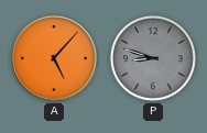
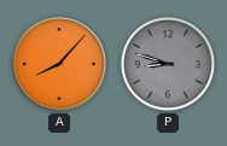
A: 5:07 -> 8:07
